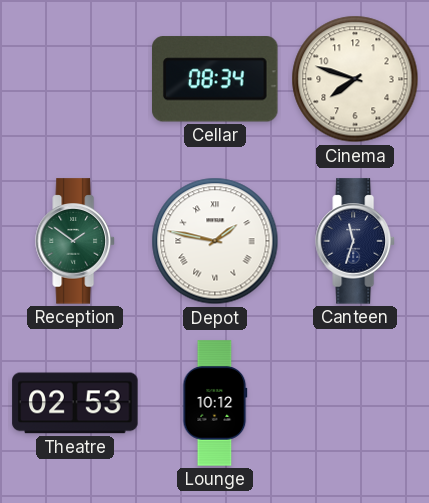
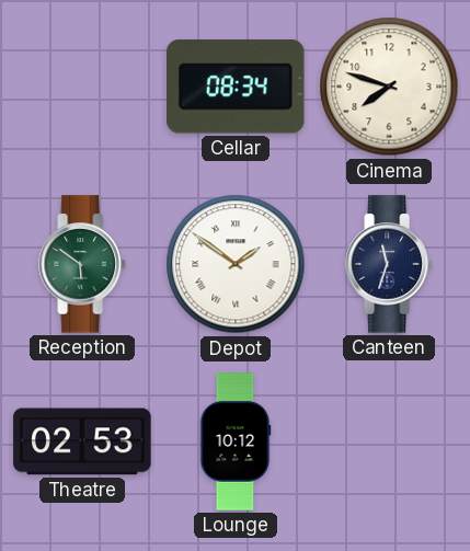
Reception: 1:51 -> 5:51
Depot: 1:47 -> 1:51
